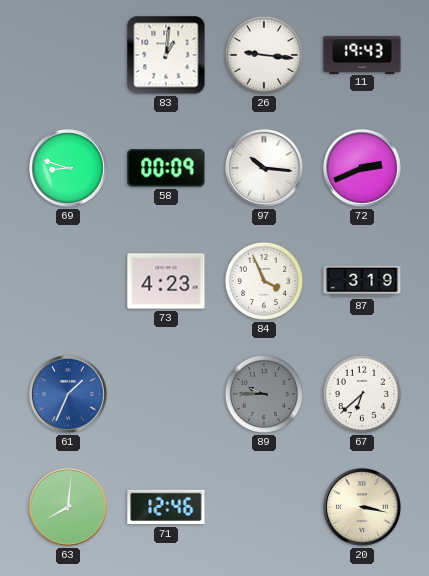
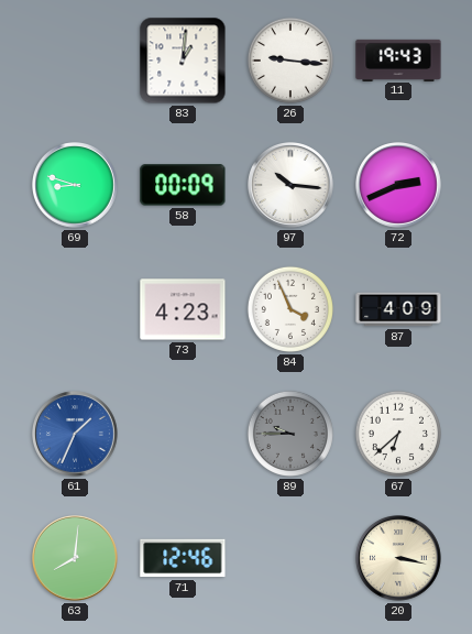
87: 3:19 -> 4:09
